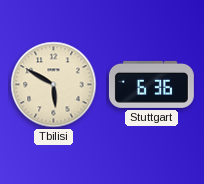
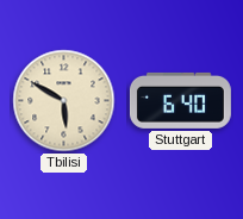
Stuttgart: 6:36 -> 6:40
